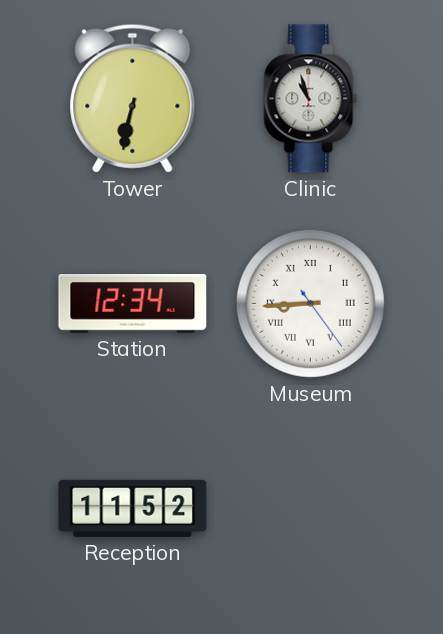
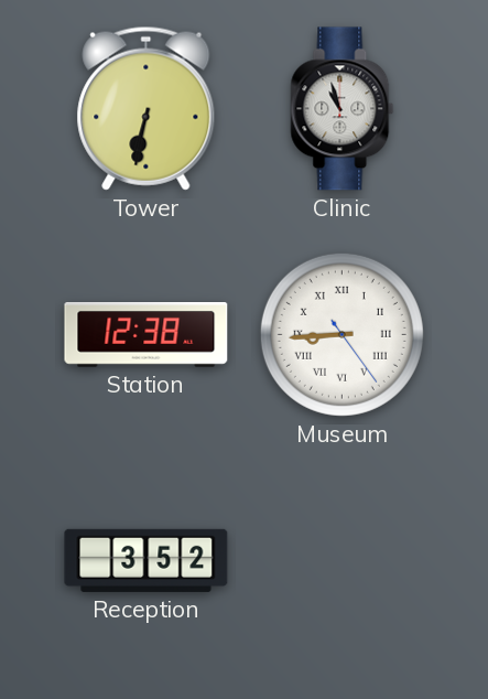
Station: 12:34 -> 12:38
Reception: 11:52 -> 3:52
